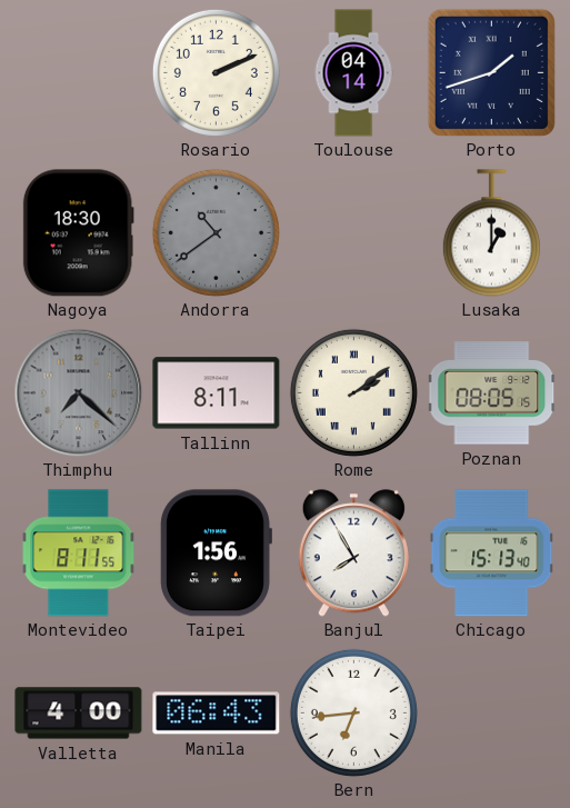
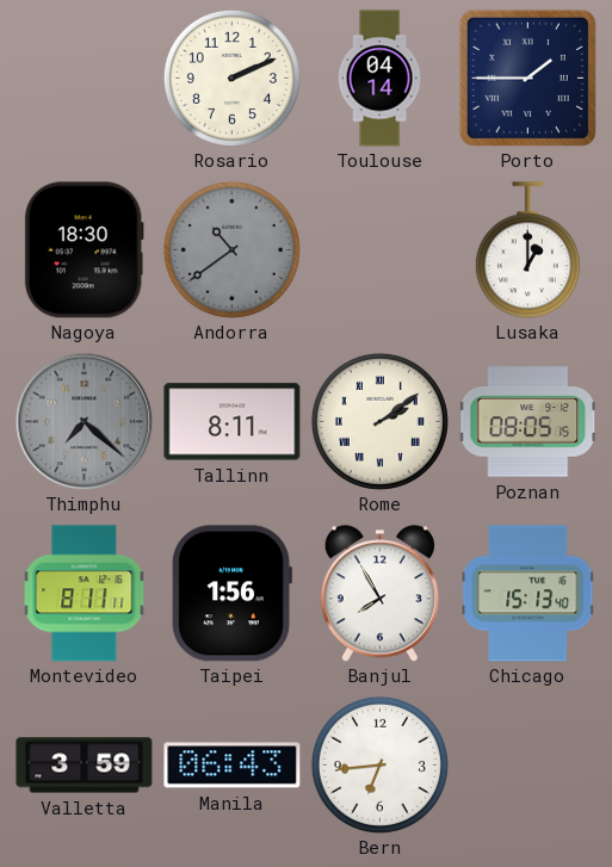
Porto: 1:42 -> 1:45
Montevideo: 8:11:55 -> 8:11:11
Valletta: 4:00 -> 3:59
